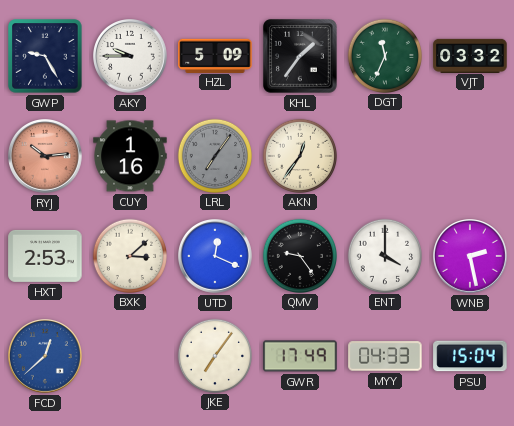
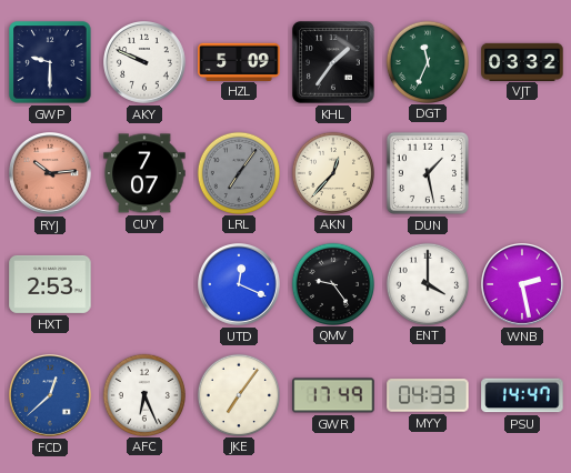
GWP: 9:25 -> 9:30
AKY: 9:45 -> 9:49
CUY: 1:16 -> 7:07
AKN: 12:36 -> 12:37
DUN: none -> 1:28
BXK: 3:08 -> none
AFC: none -> 6:26
PSU: 15:04 -> 14:47
